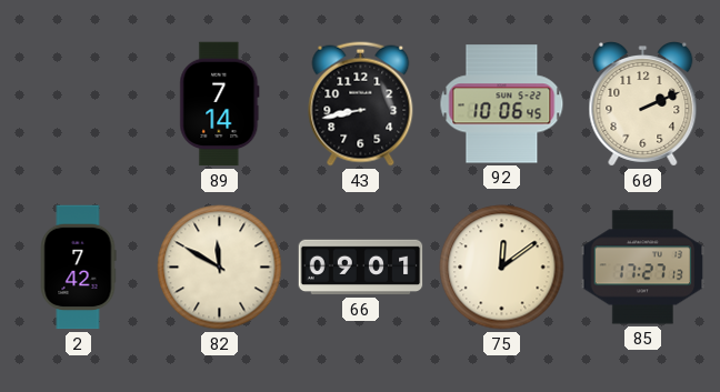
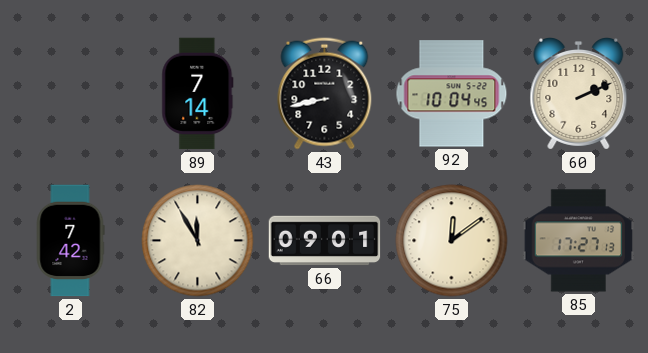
92: 10:06 -> 10:04
82: 11:50 -> 11:55
